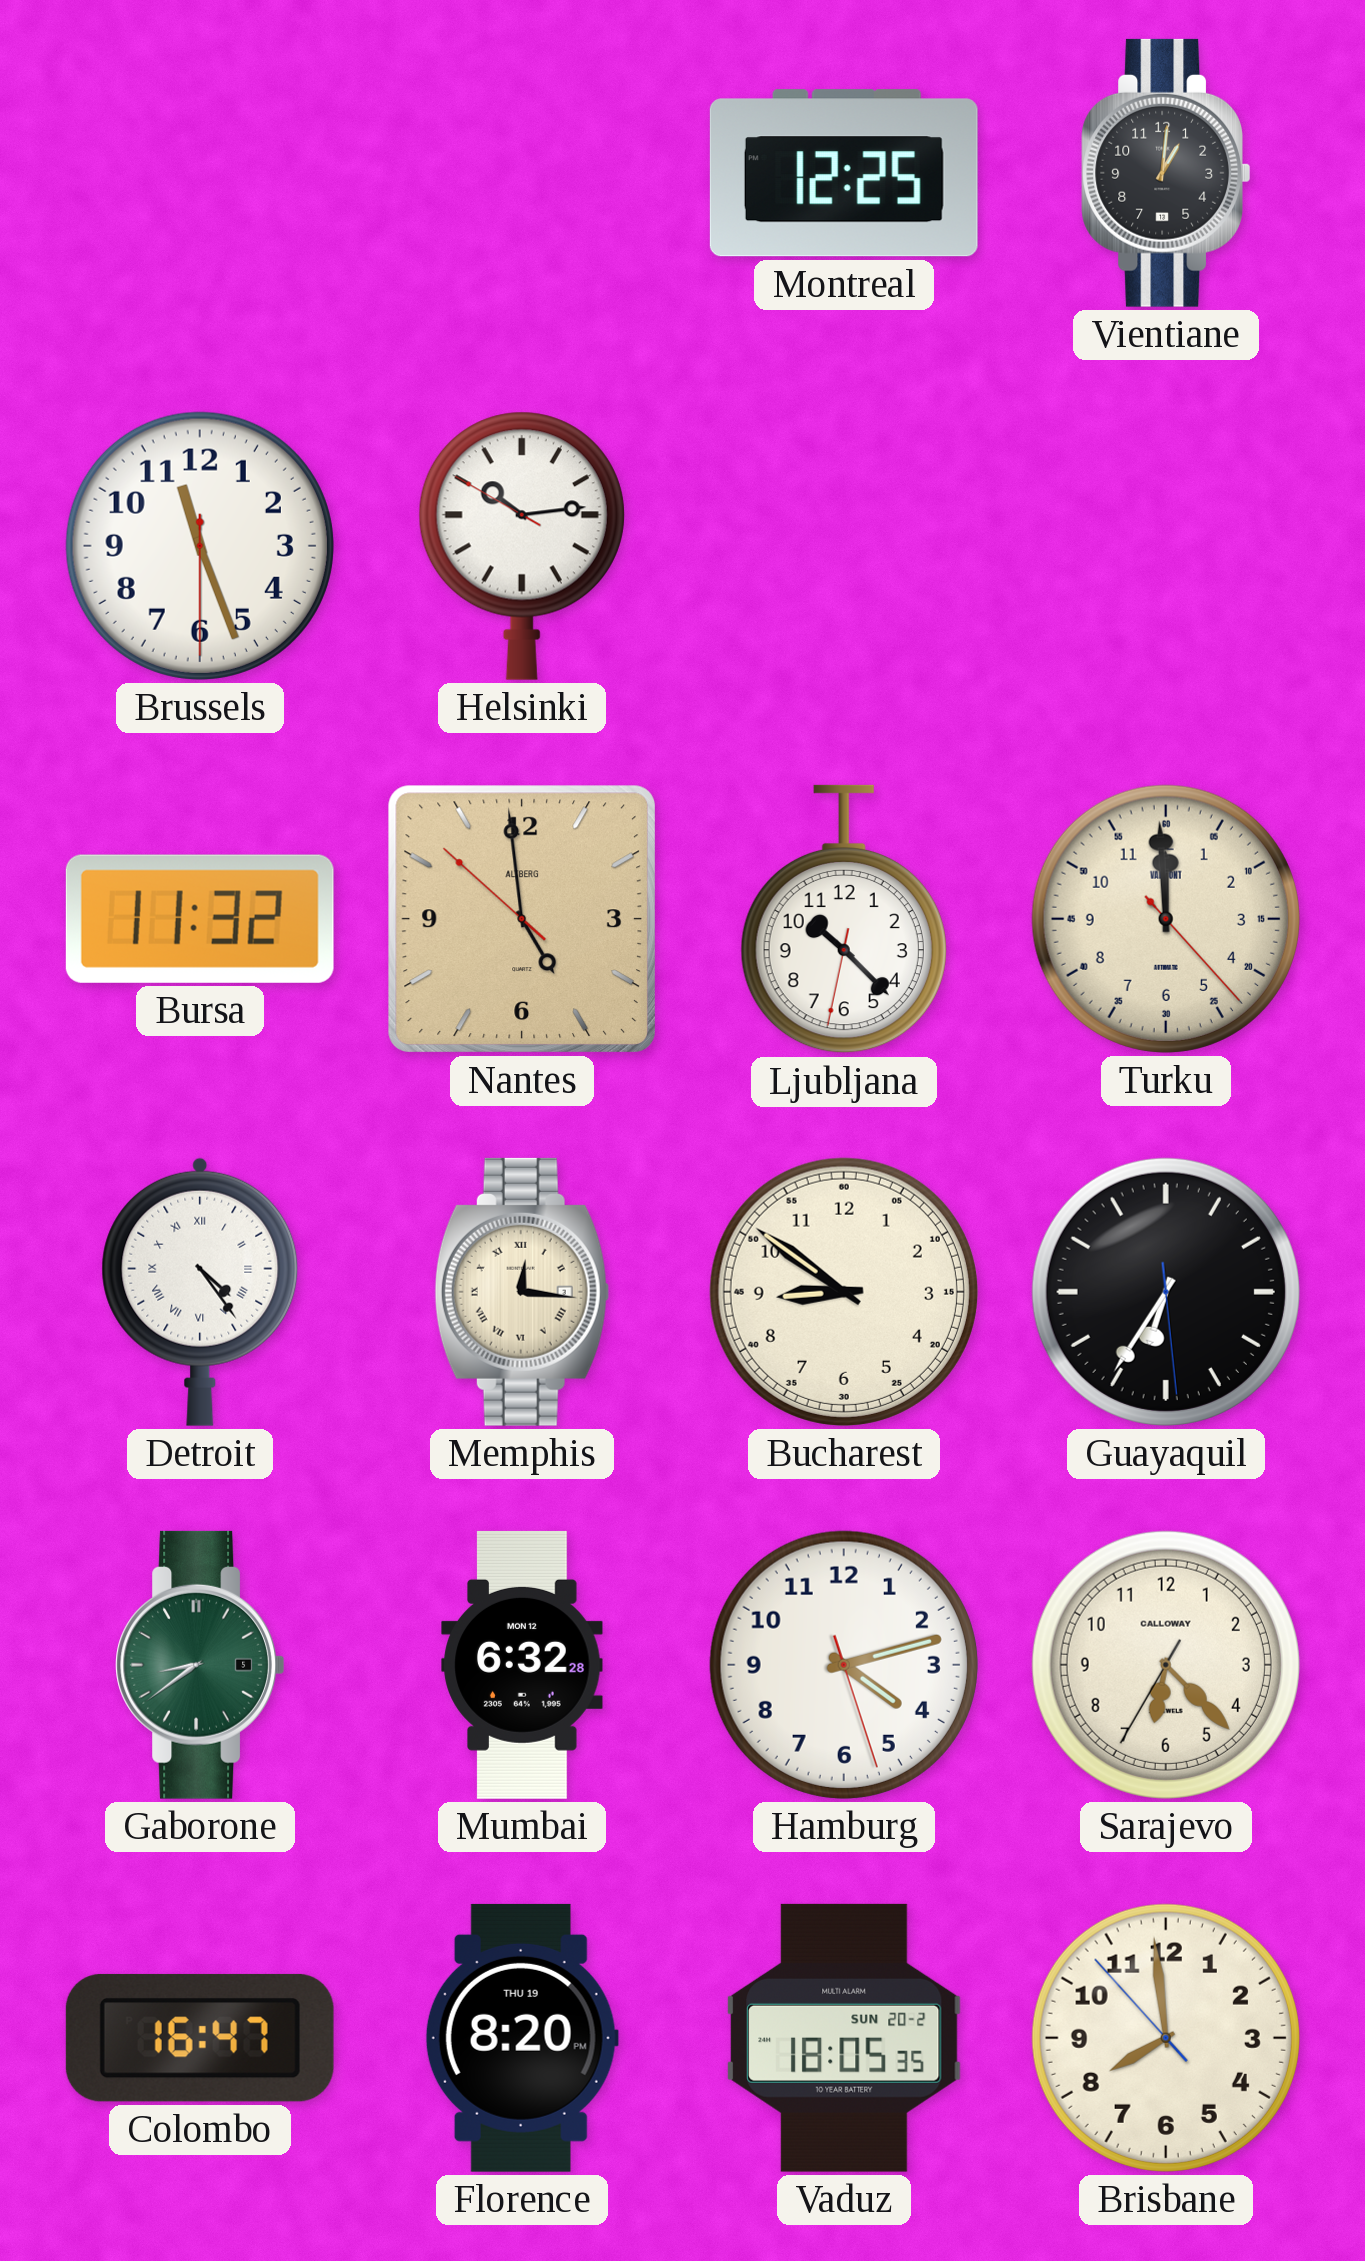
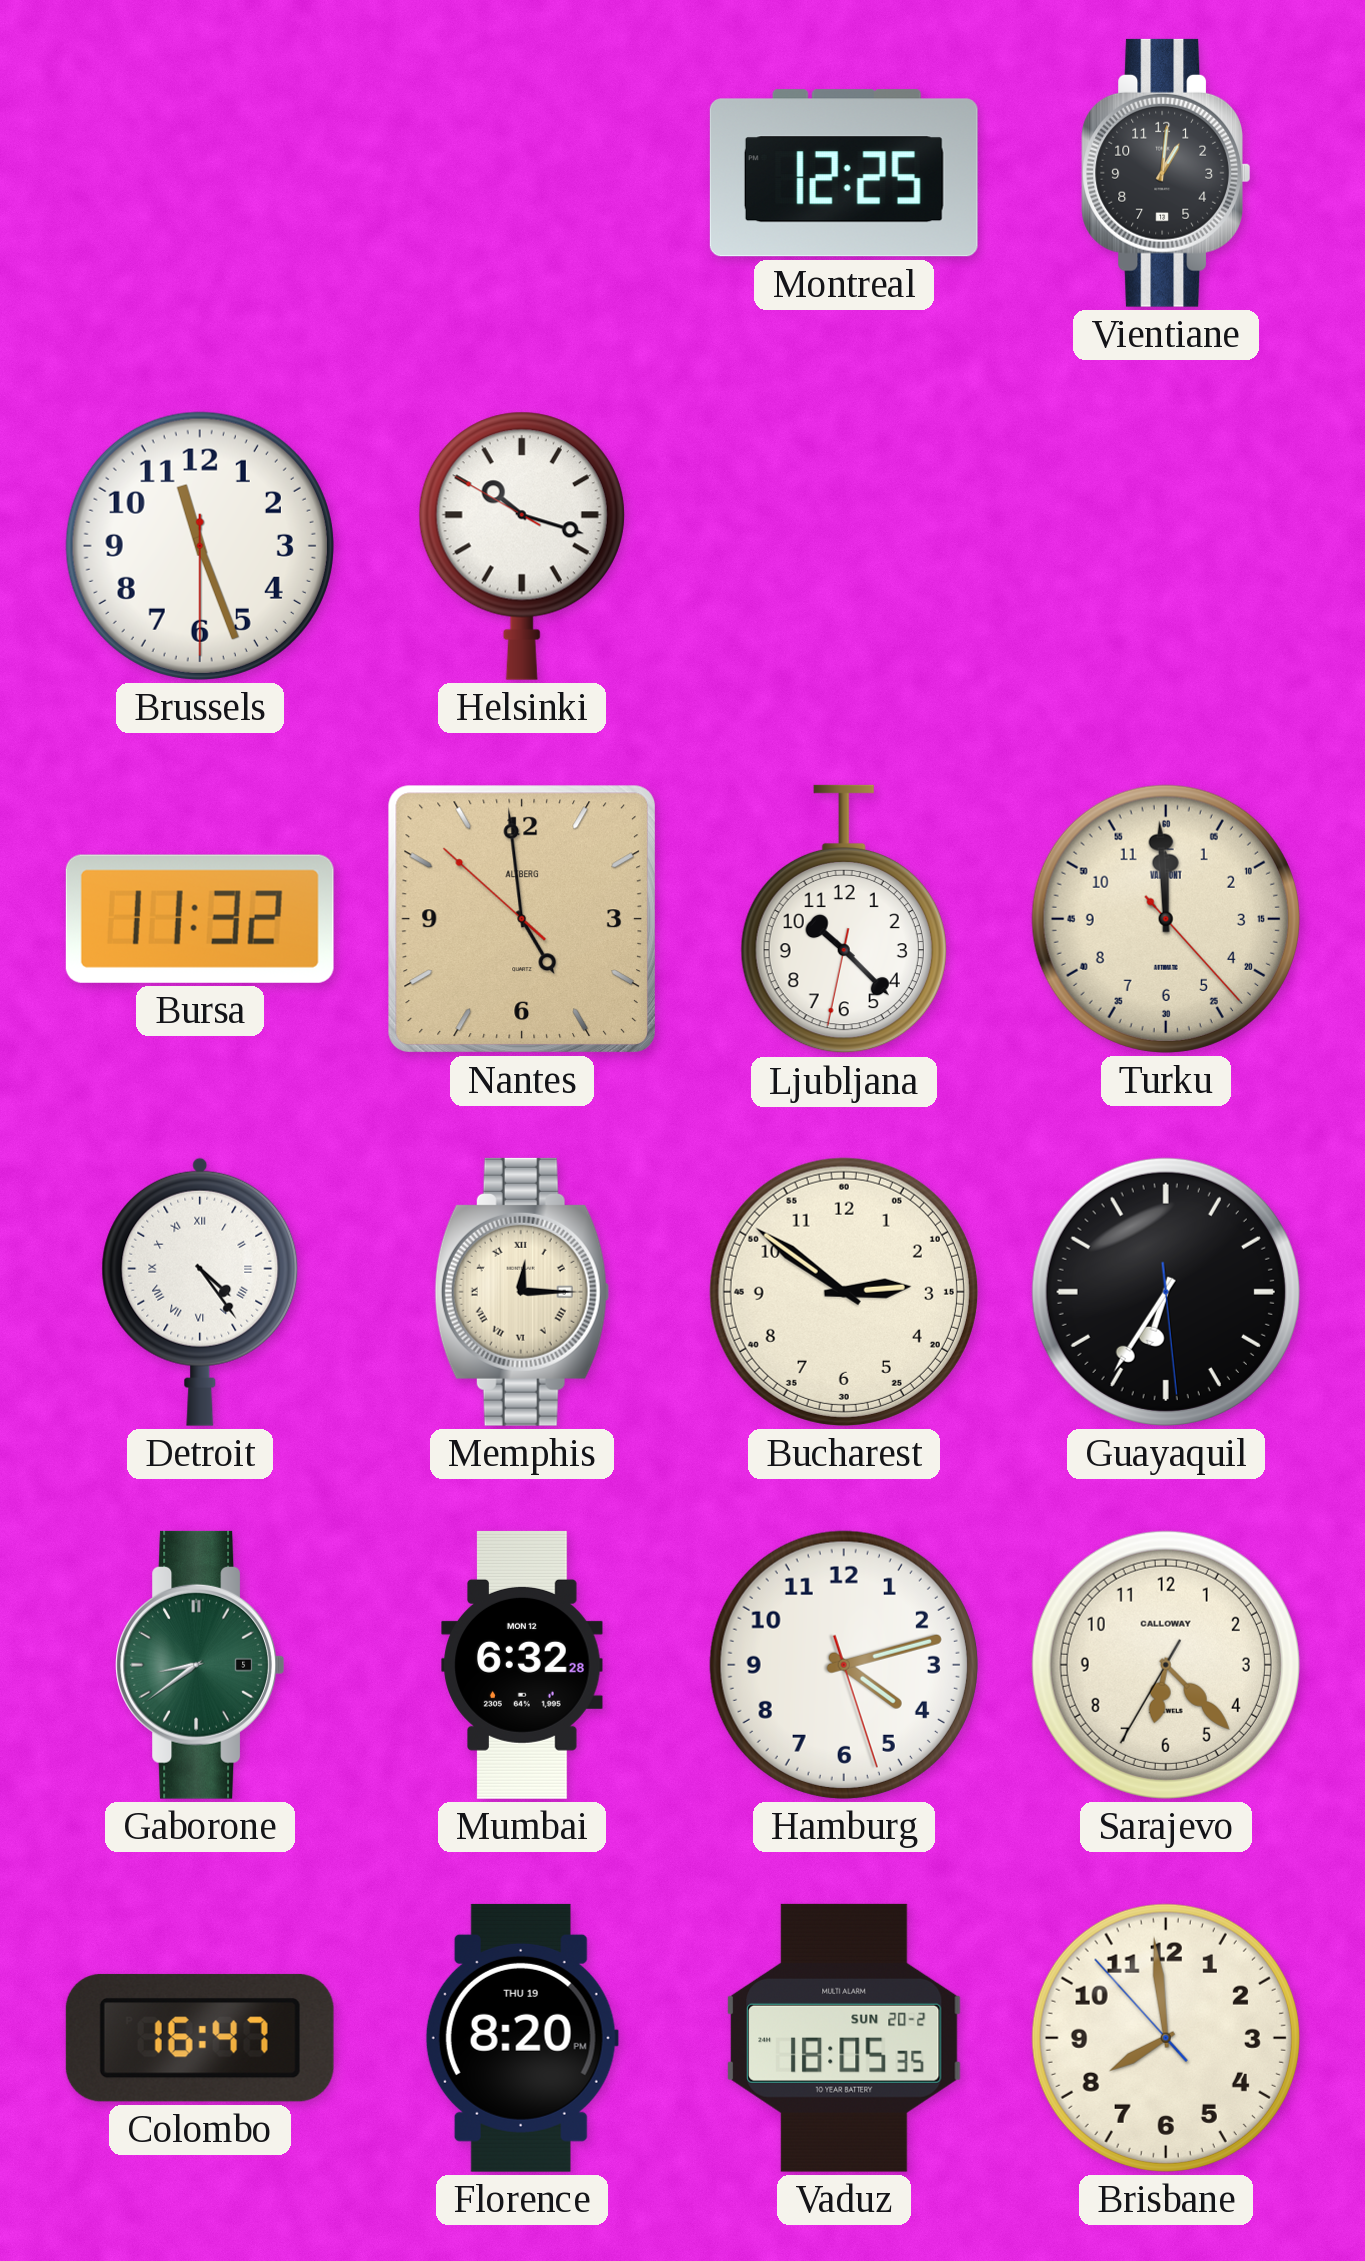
Helsinki: 10:13 -> 10:17
Memphis: 12:16 -> 12:15
Bucharest: 8:51 -> 2:51
